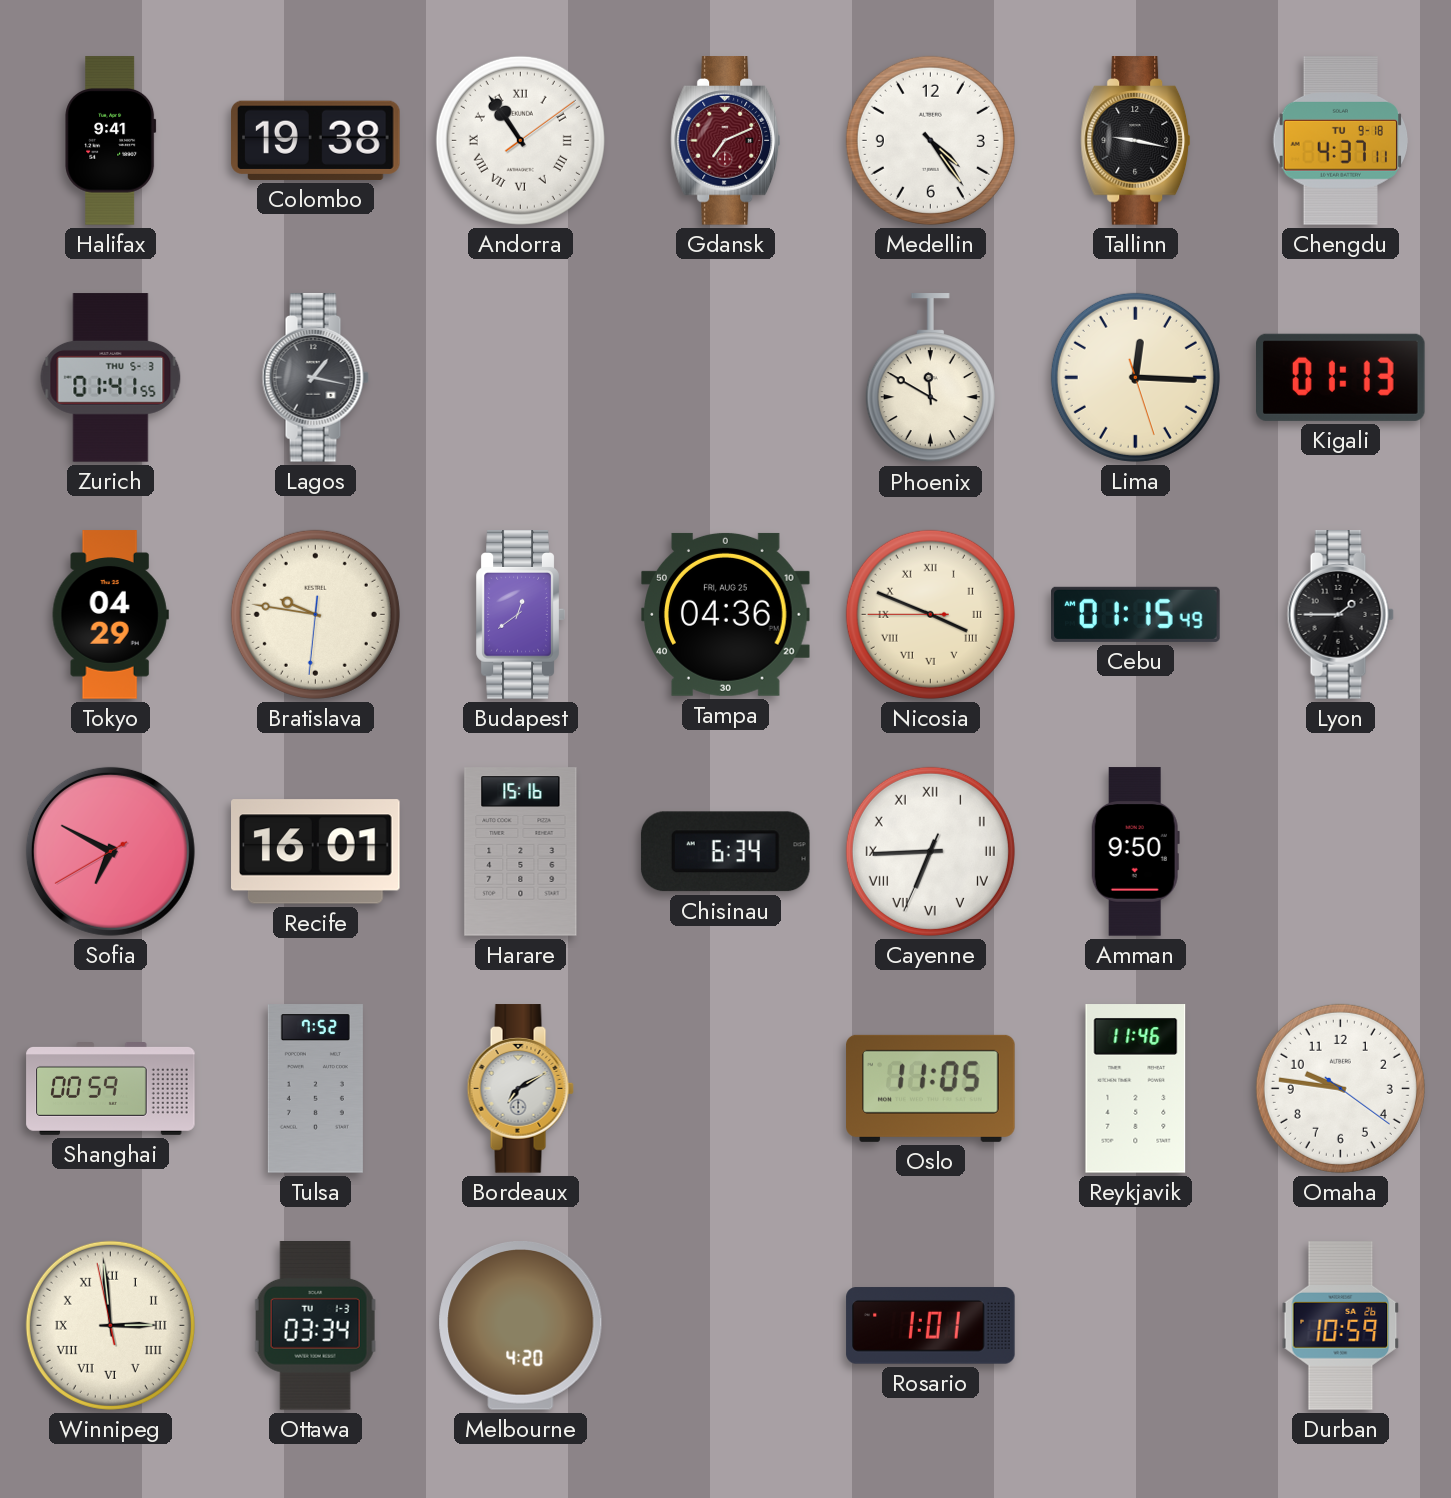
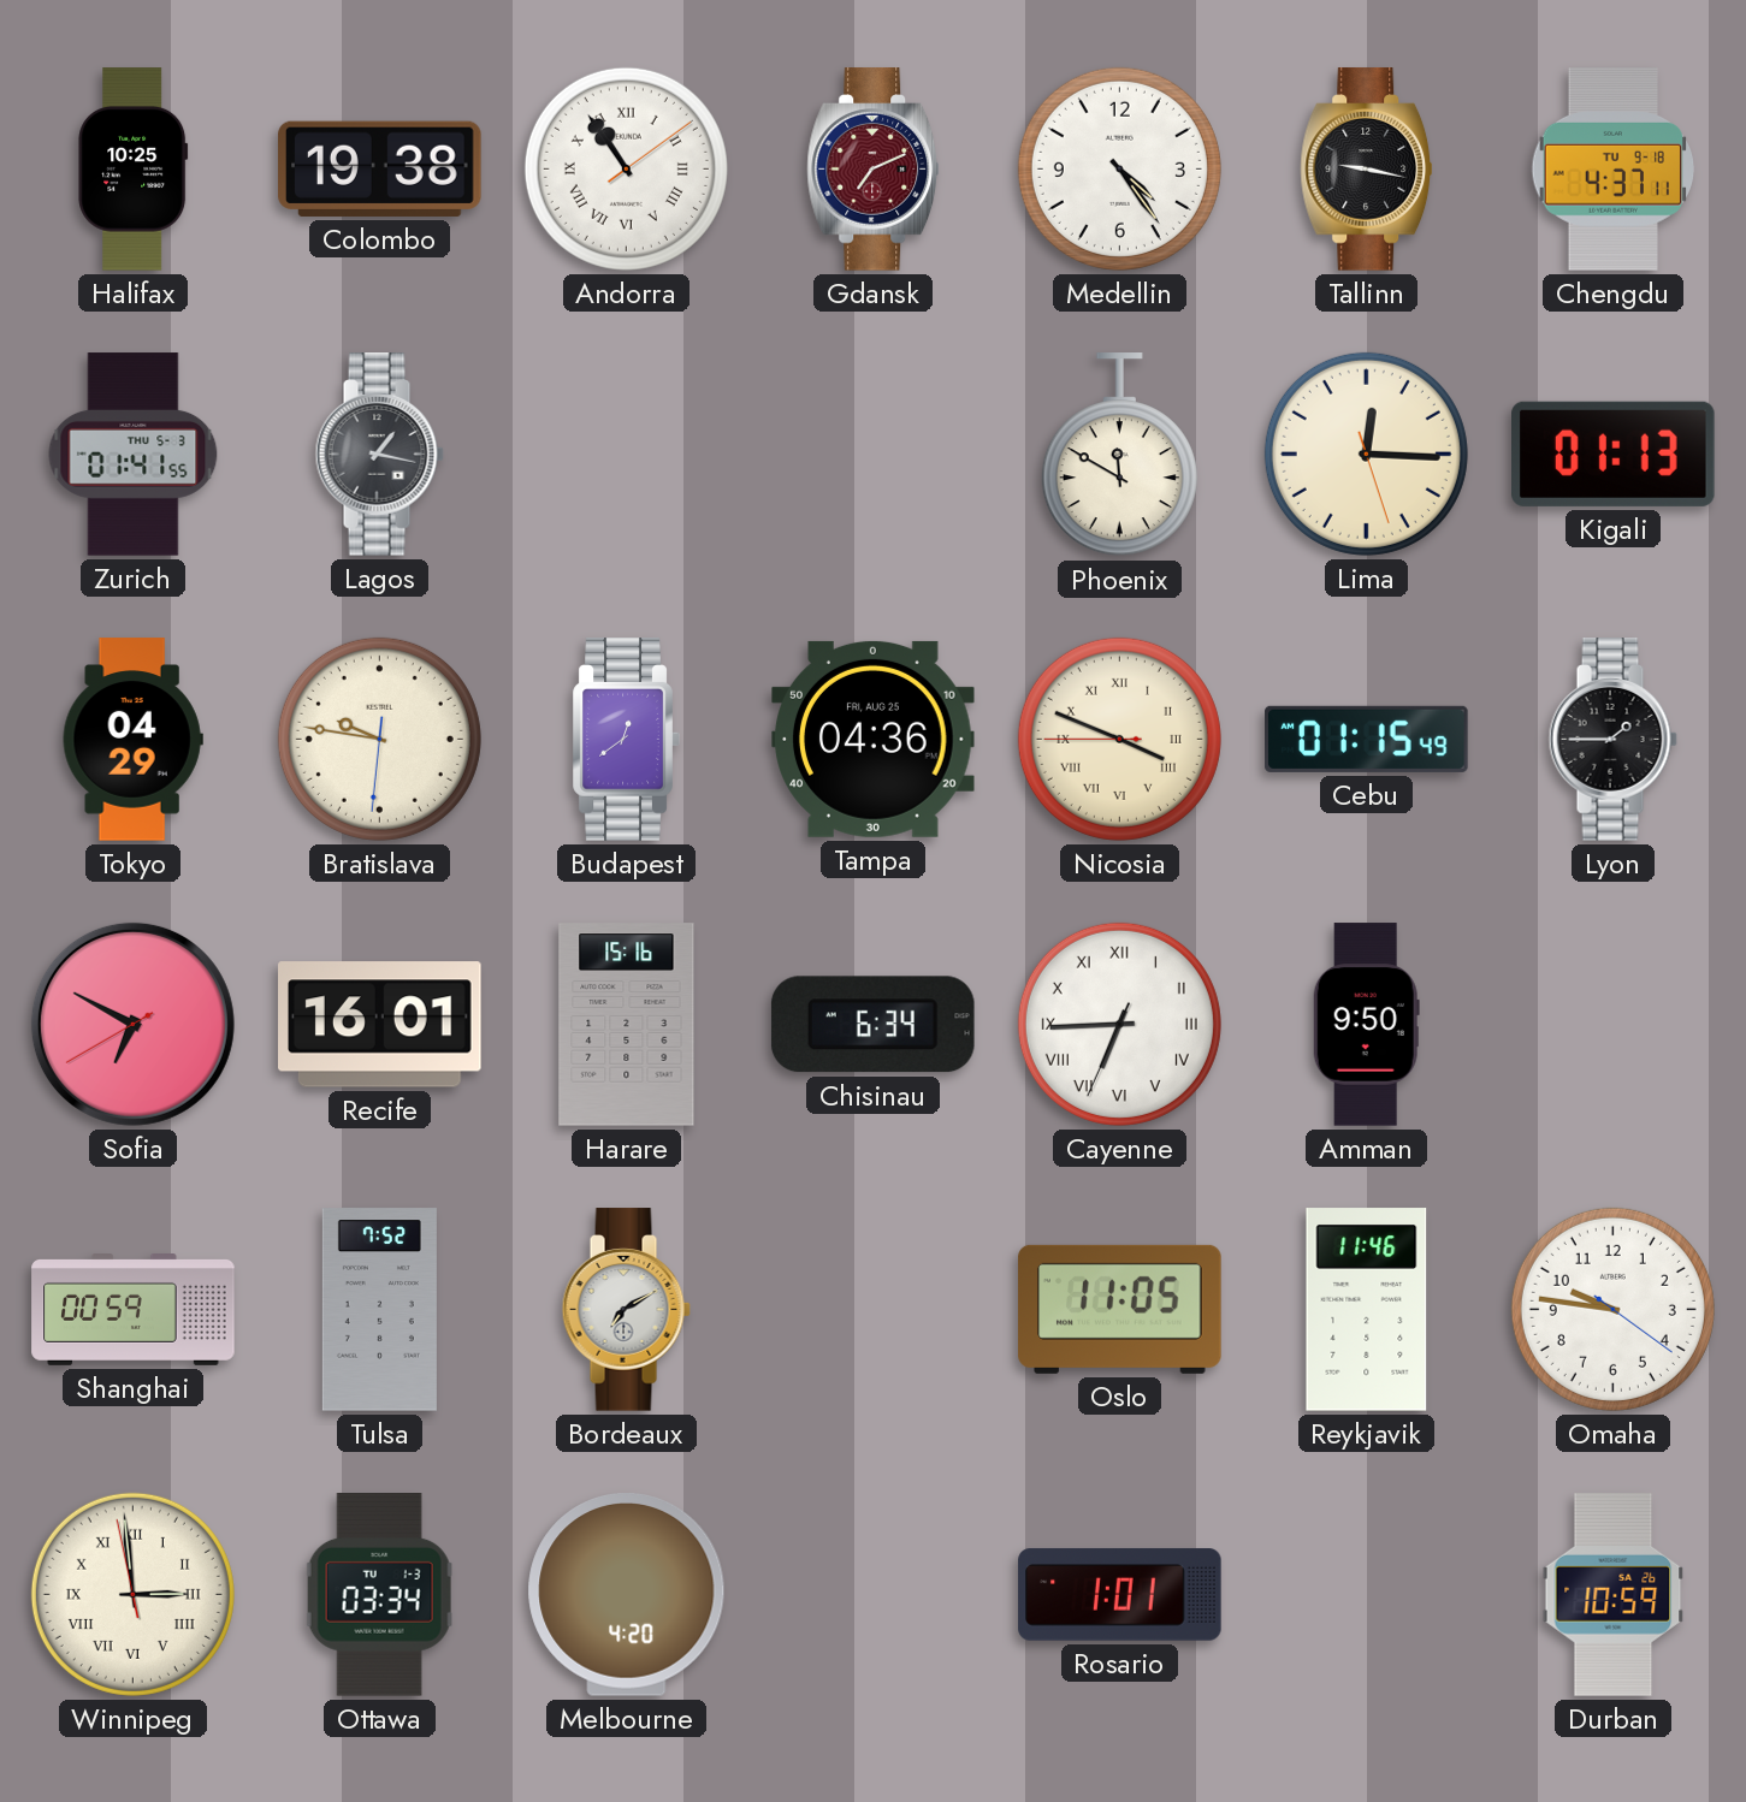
Halifax: 9:41 -> 10:25
